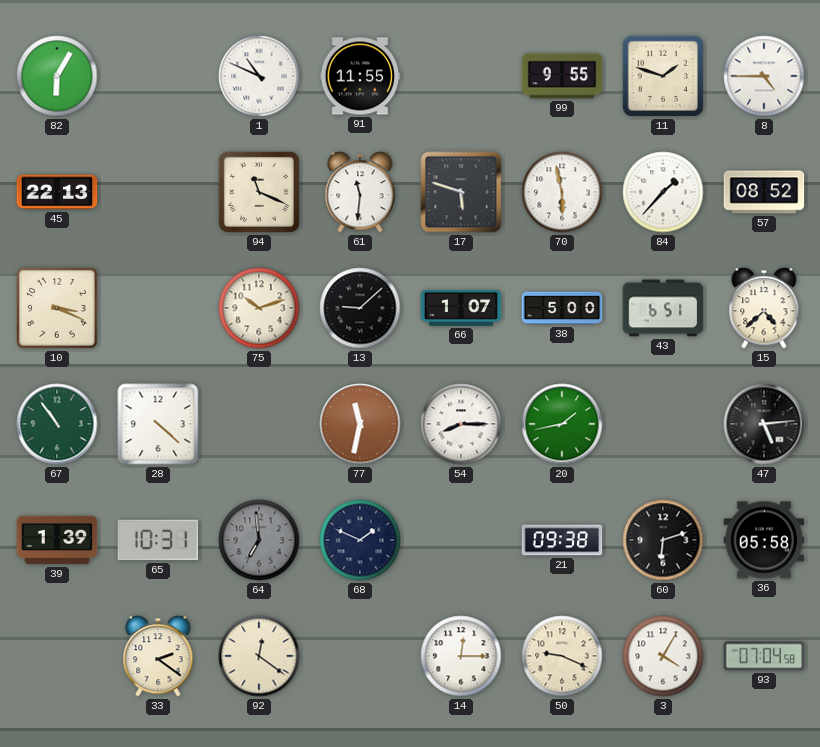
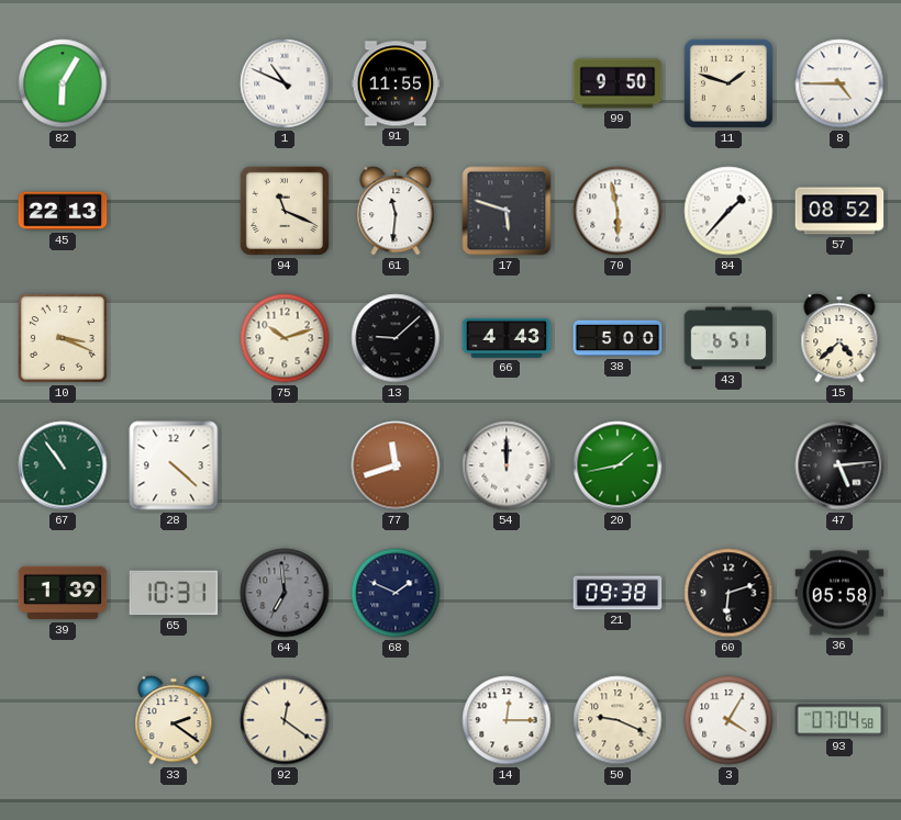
99: 9:55 -> 9:50
66: 1:07 -> 4:43
77: 11:32 -> 11:42
54: 8:15 -> 12:00
